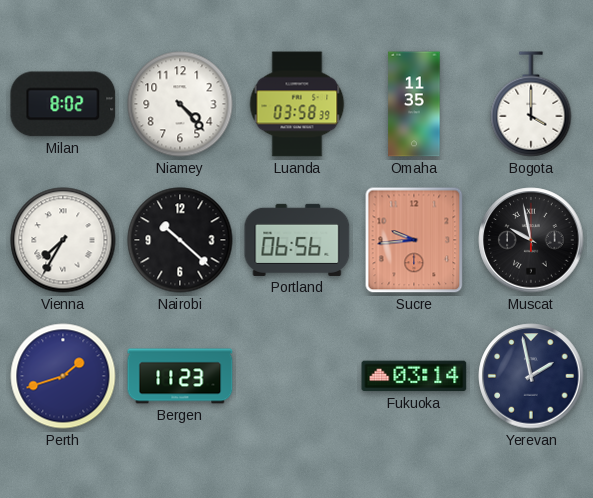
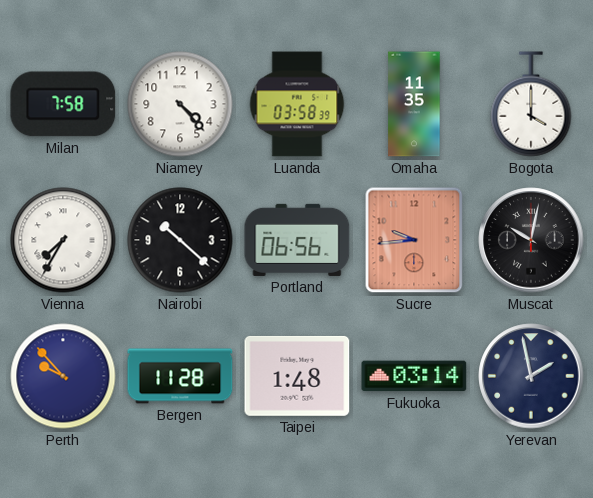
Milan: 8:02 -> 7:58
Muscat: 9:58 -> 10:02
Perth: 1:42 -> 9:53
Bergen: 11:23 -> 11:28
Taipei: none -> 1:48
